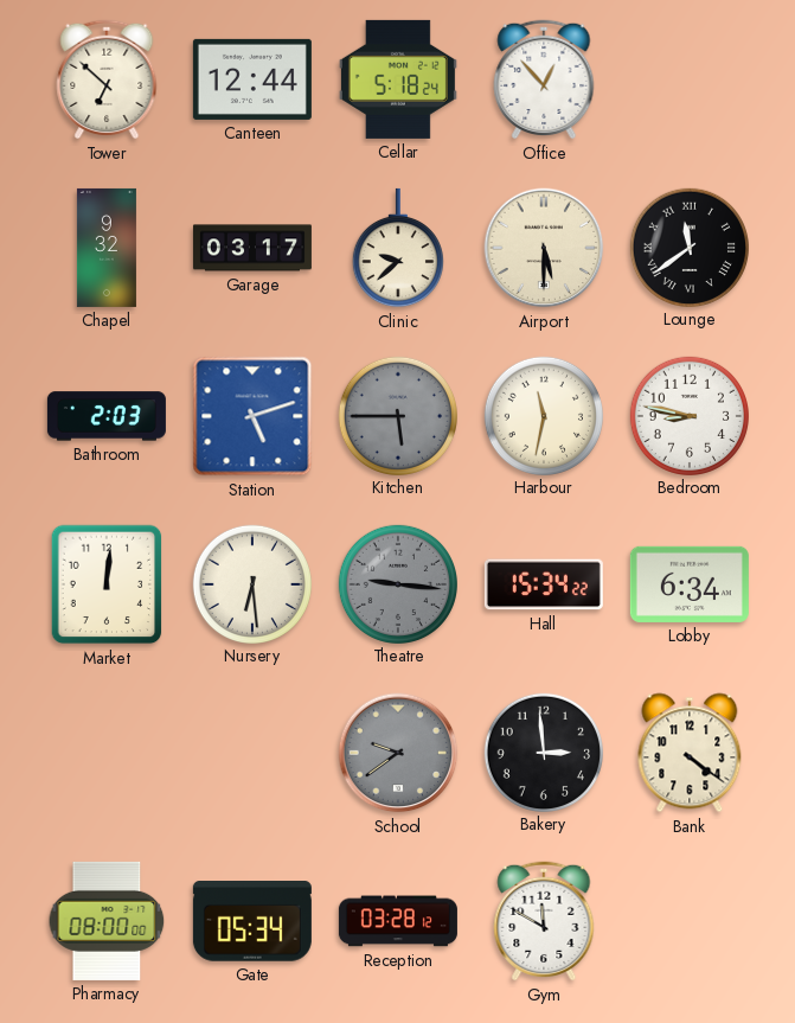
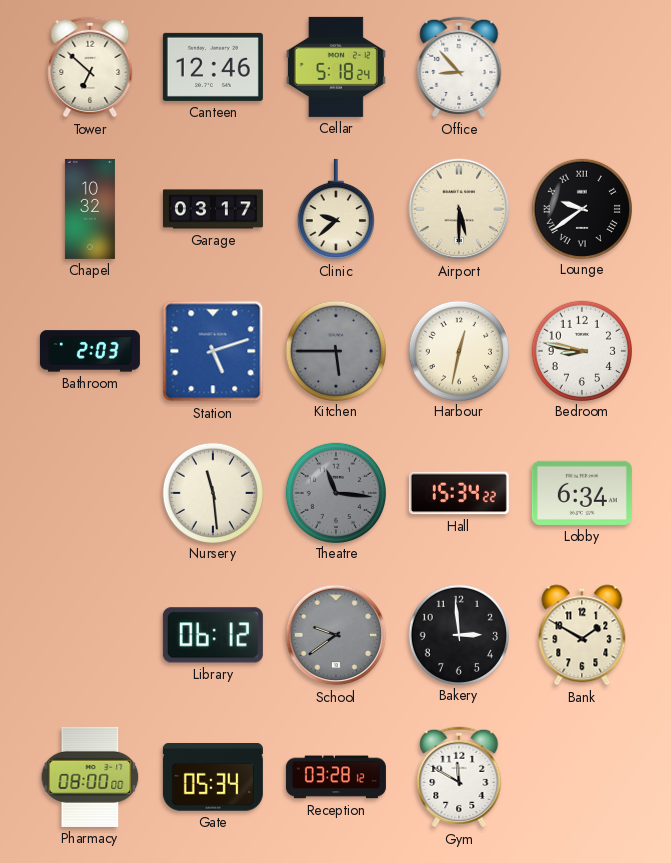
Canteen: 12:44 -> 12:46
Office: 12:53 -> 8:53
Chapel: 9:32 -> 10:32
Lounge: 11:39 -> 9:39
Harbour: 11:32 -> 12:32
Market: 12:01 -> none
Nursery: 6:29 -> 11:29
Theatre: 9:16 -> 11:16
Library: none -> 06:12
Bank: 4:21 -> 1:50
